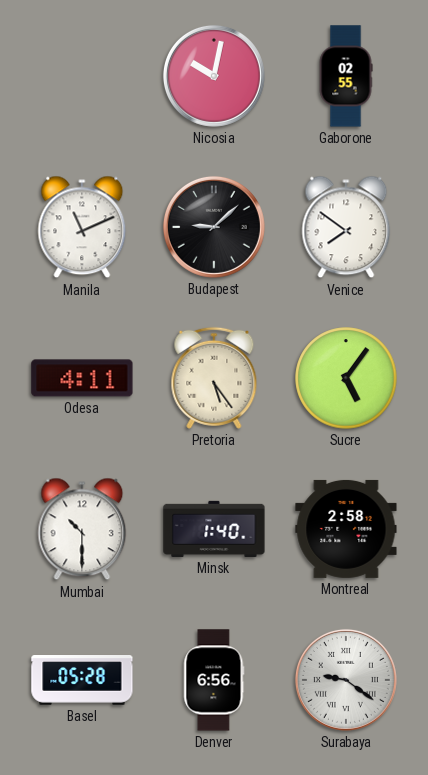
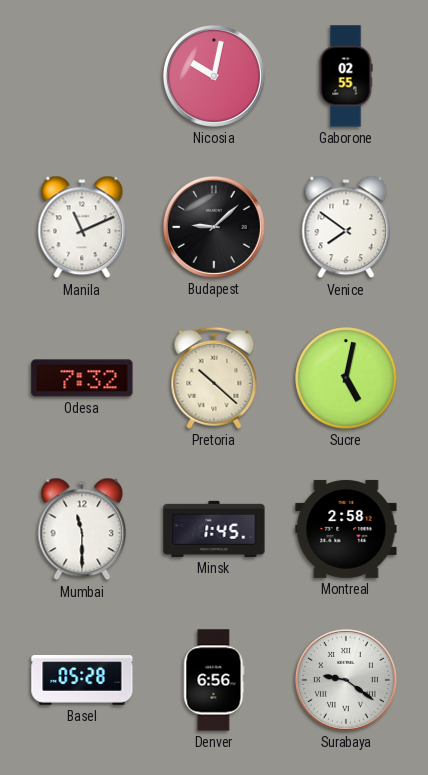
Odesa: 4:11 -> 7:32
Pretoria: 5:24 -> 10:22
Sucre: 5:06 -> 5:02
Mumbai: 10:30 -> 11:30
Minsk: 1:40 -> 1:45
